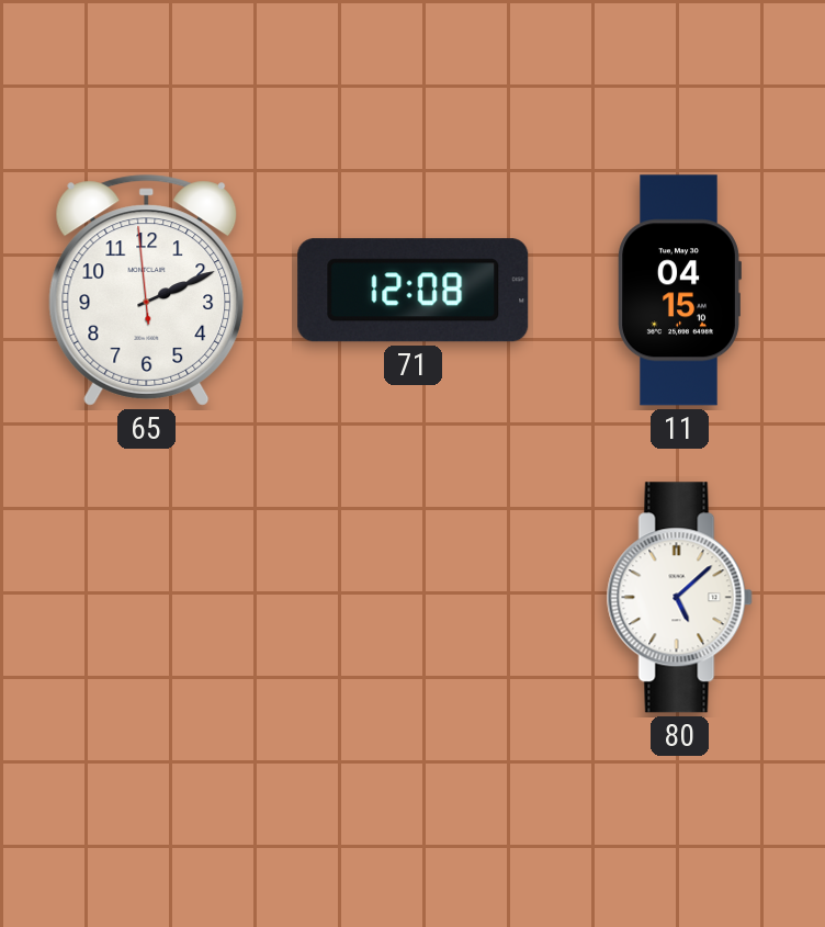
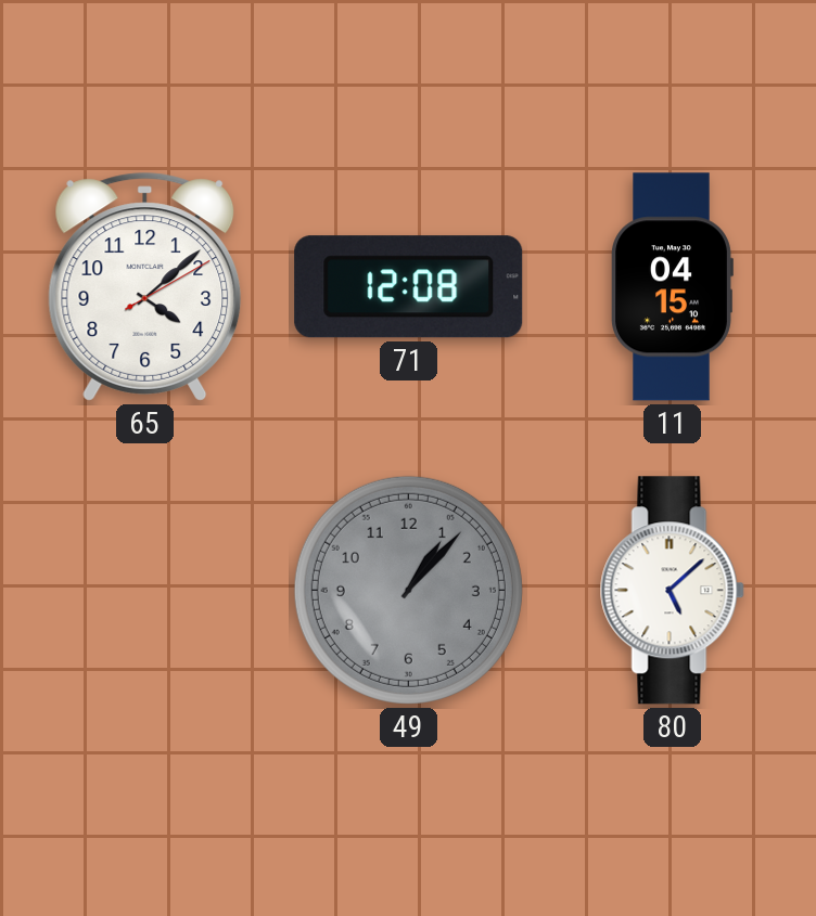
65: 2:10 -> 4:08
49: none -> 1:07
